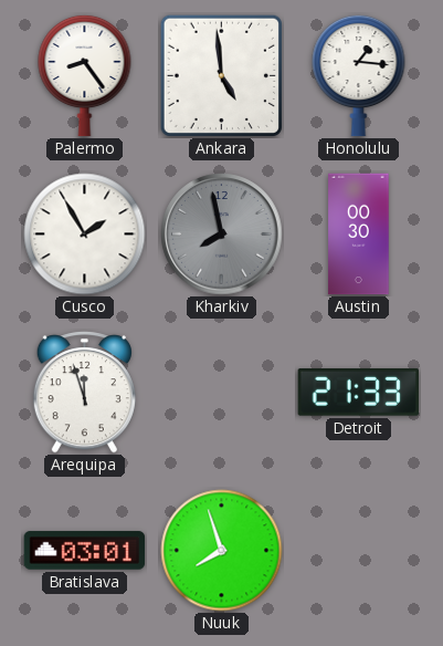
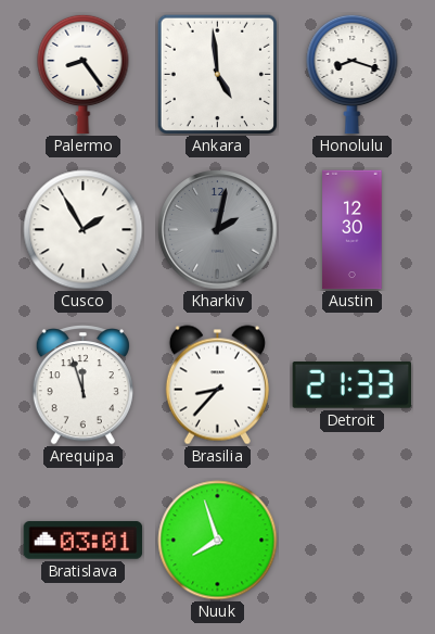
Honolulu: 1:16 -> 8:18
Kharkiv: 7:58 -> 2:02
Austin: 00:30 -> 12:30
Brasilia: none -> 8:37
